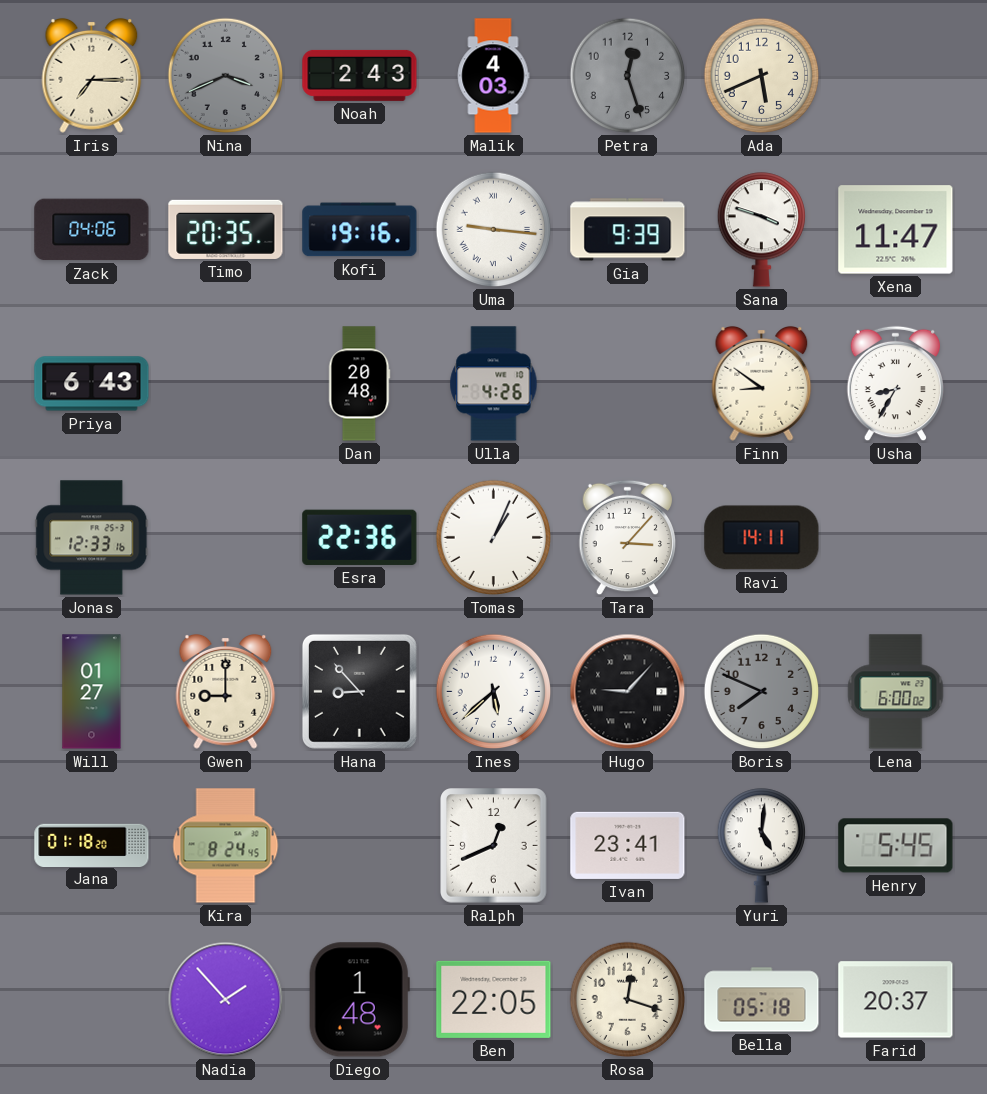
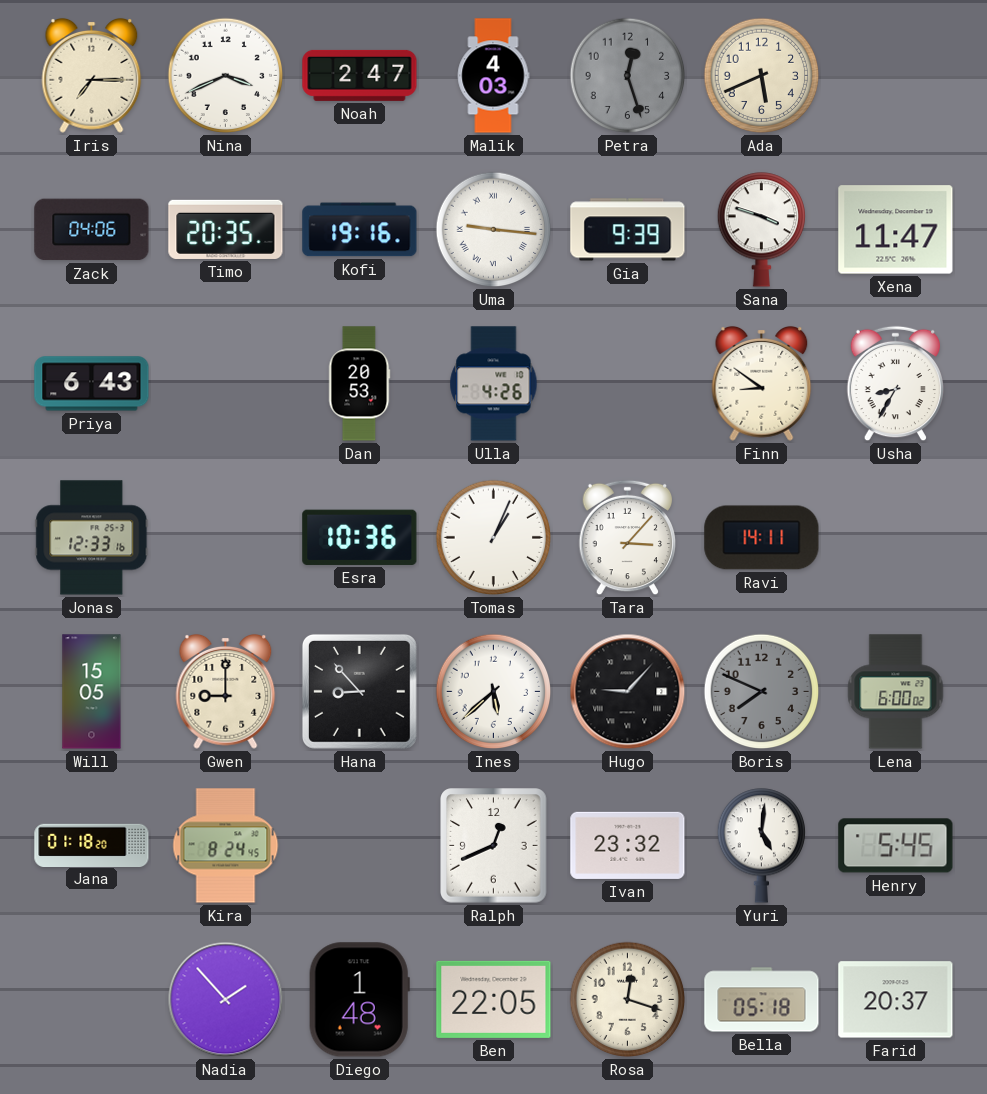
Nina dial: grey -> white
Noah: 2:43 -> 2:47
Dan: 20:48 -> 20:53
Esra: 22:36 -> 10:36
Will: 01:27 -> 15:05
Ivan: 23:41 -> 23:32
